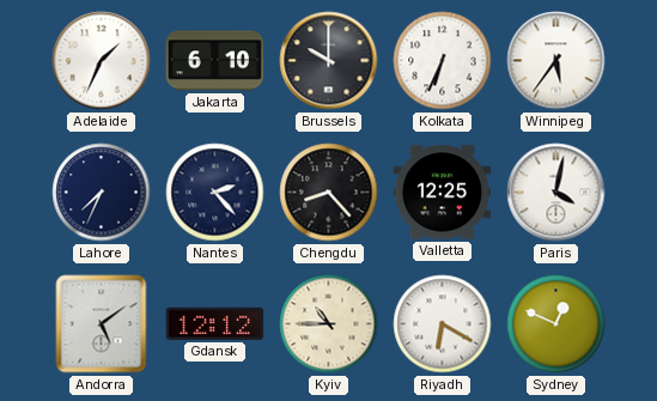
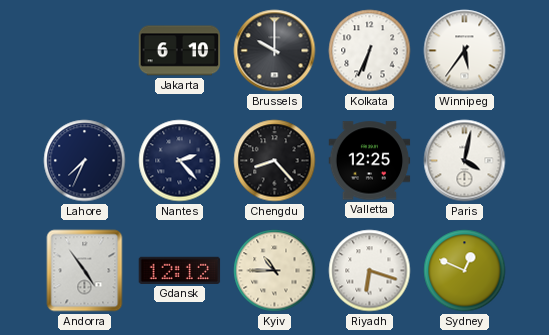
Adelaide: 1:34 -> none
Andorra: 5:09 -> 4:54
Riyadh: 6:20 -> 6:18
